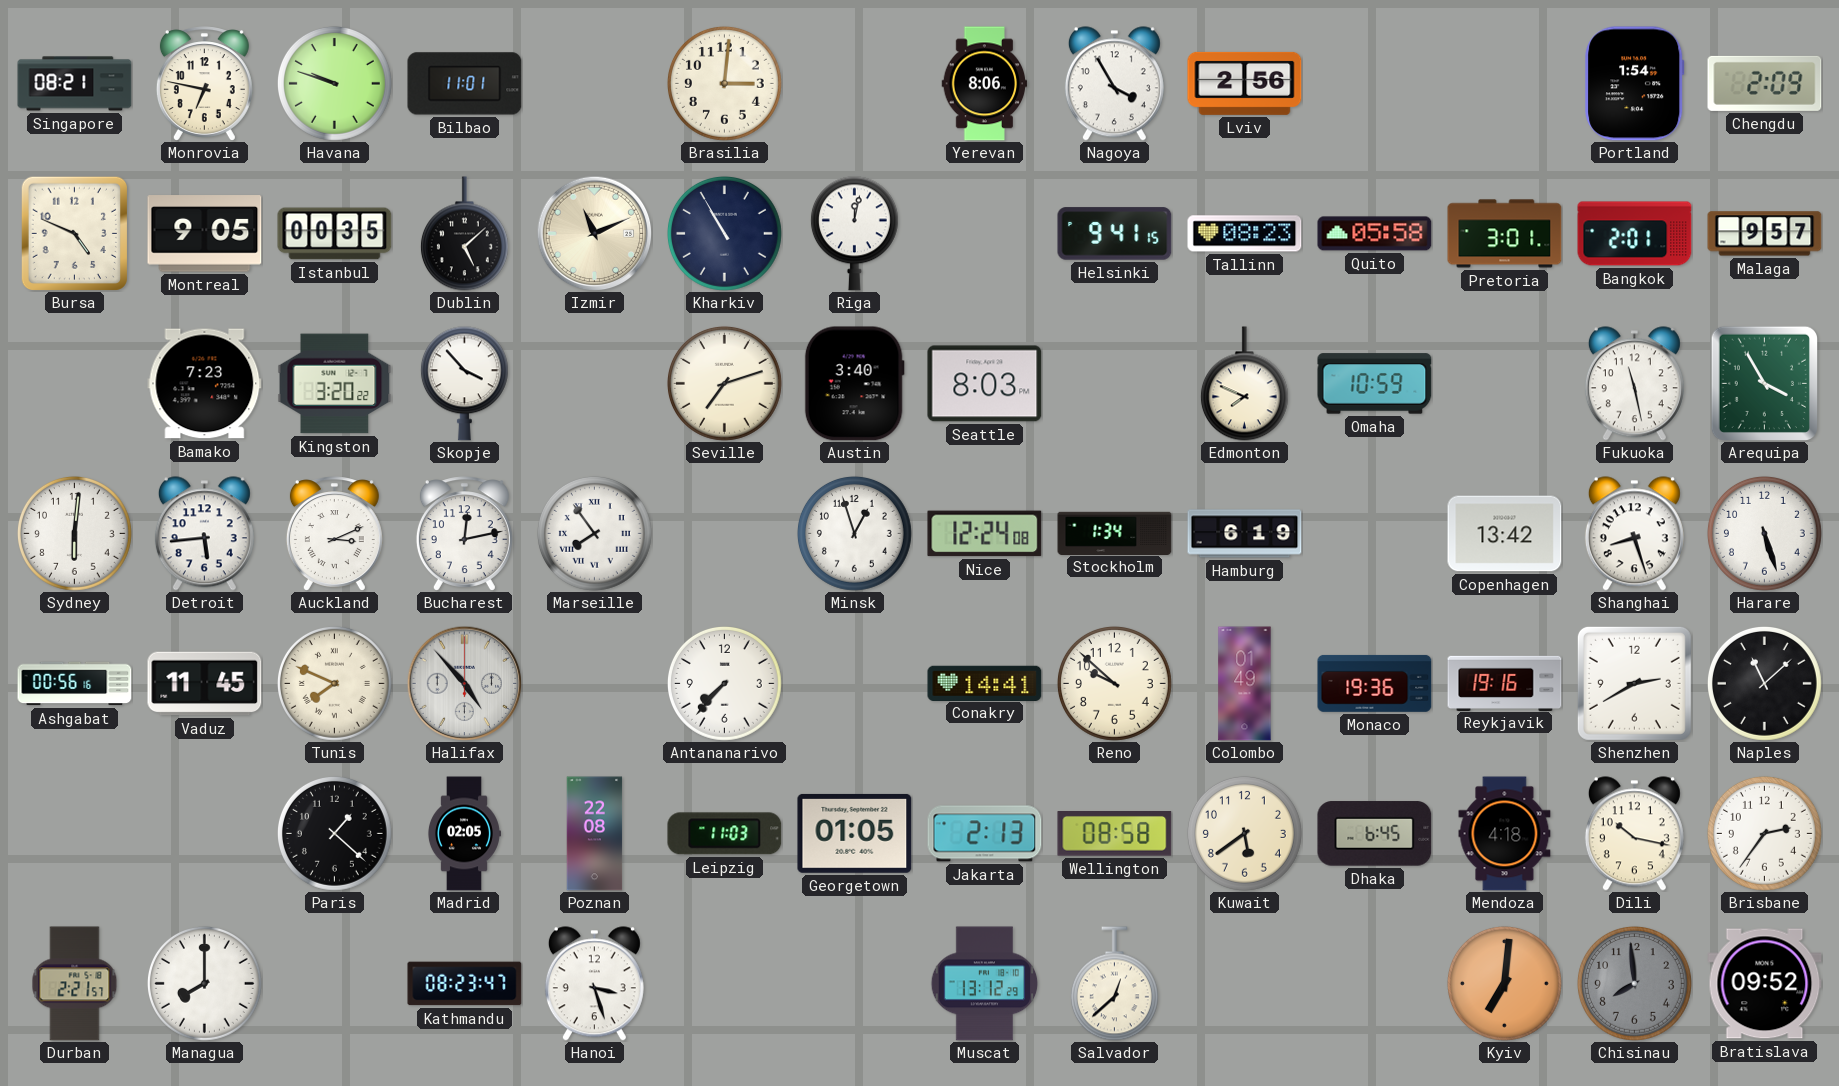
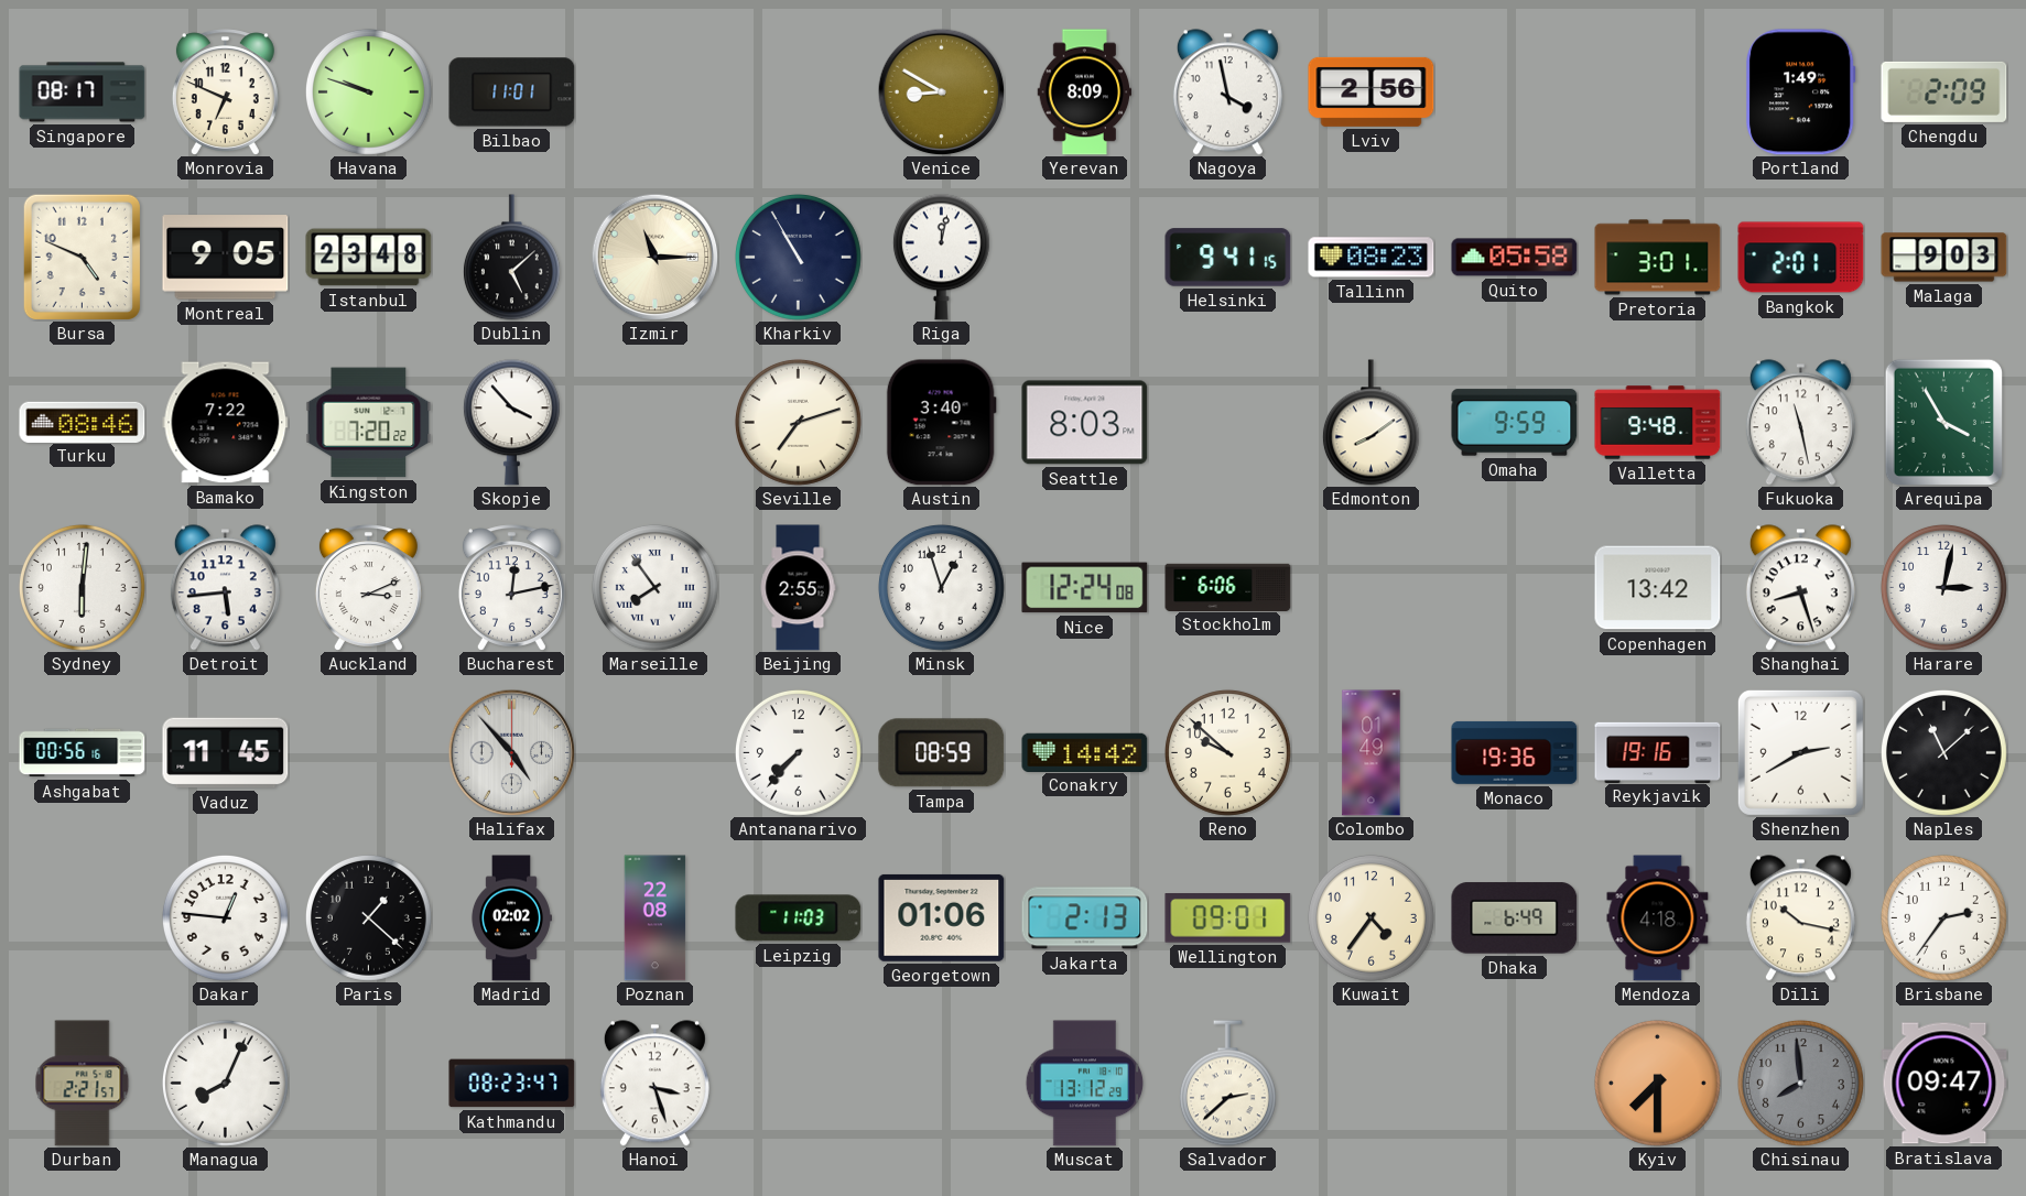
Singapore: 08:21 -> 08:17
Monrovia: 6:47 -> 6:49
Brasilia: 3:01 -> none
Venice: none -> 8:50
Yerevan: 8:06 -> 8:09
Nagoya: 3:55 -> 3:58
Portland: 1:54 -> 1:49
Istanbul: 00:35 -> 23:48
Izmir: 11:11 -> 11:15
Malaga: 9:57 -> 9:03
Turku: none -> 08:46
Bamako: 7:23 -> 7:22
Kingston: 3:20 -> 7:20
Edmonton: 7:49 -> 8:09
Omaha: 10:59 -> 9:59
Valletta: none -> 9:48
Beijing: none -> 2:55
Stockholm: 1:34 -> 6:06
Hamburg: 6:19 -> none
Harare: 5:27 -> 3:02
Tunis: 7:49 -> none
Tampa: none -> 08:59
Conakry: 14:41 -> 14:42
Dakar: none -> 12:46
Madrid: 02:05 -> 02:02
Georgetown: 01:05 -> 01:06
Wellington: 08:58 -> 09:01
Kuwait: 5:39 -> 4:36
Dhaka: 6:45 -> 6:49
Managua: 8:00 -> 8:04
Salvador: 12:38 -> 2:38
Kyiv: 7:01 -> 7:30
Bratislava: 09:52 -> 09:47
